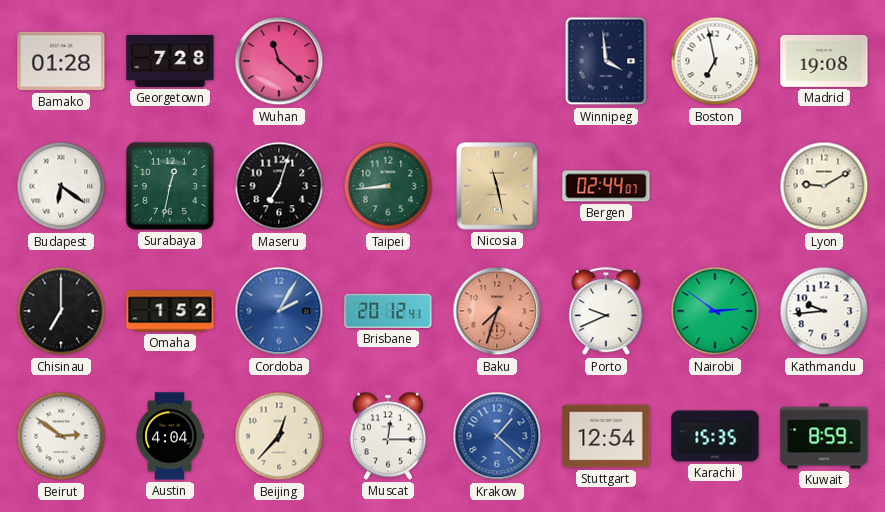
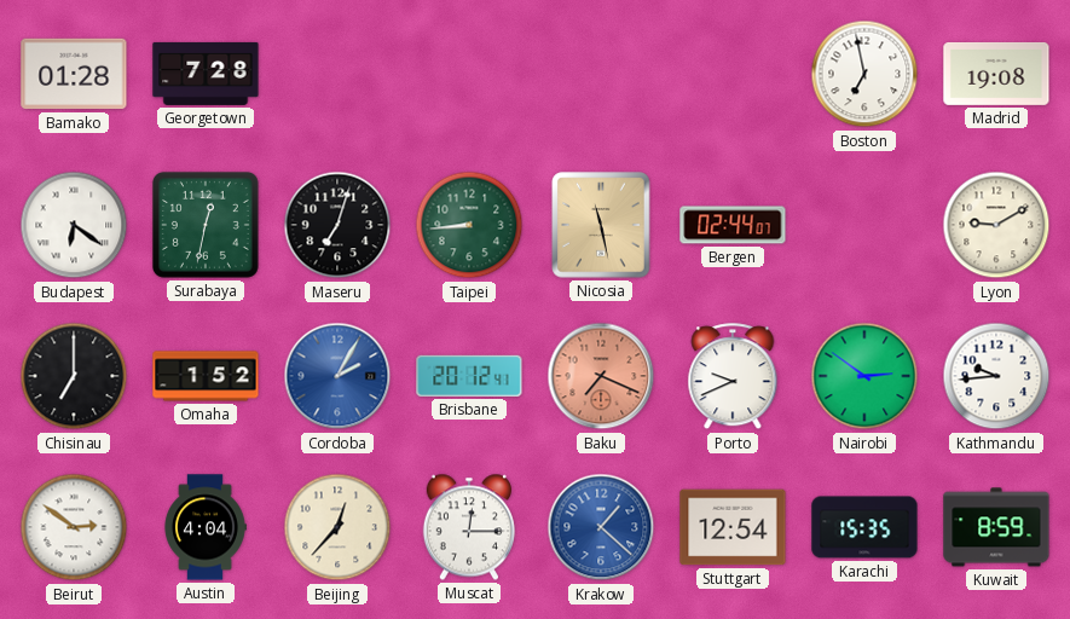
Wuhan: 11:22 -> none
Winnipeg: 3:59 -> none
Baku: 7:33 -> 7:19
